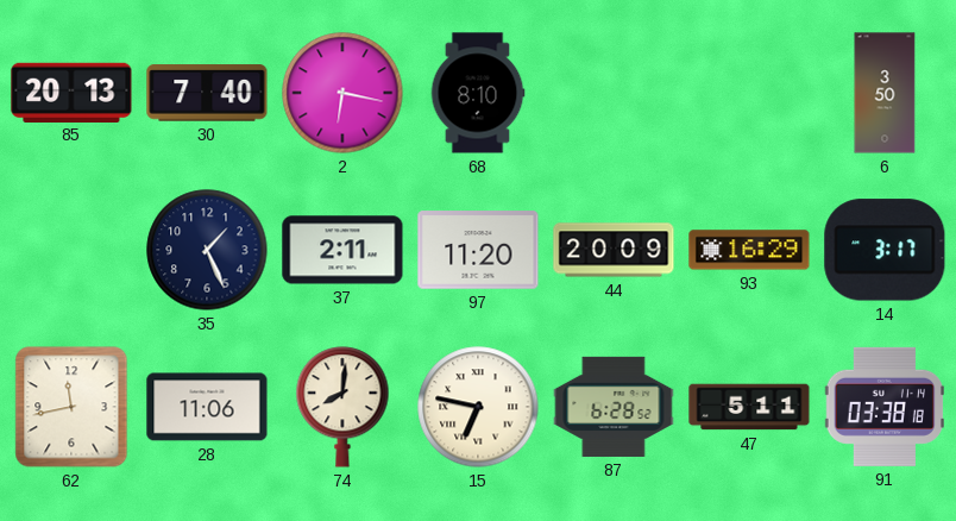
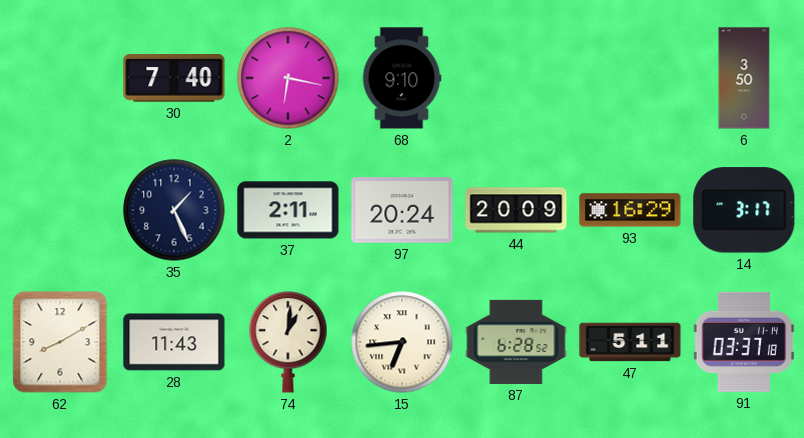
85: 20:13 -> none
68: 8:10 -> 9:10
97: 11:20 -> 20:24
62: 11:43 -> 8:10
28: 11:06 -> 11:43
74: 8:01 -> 1:01
15: 6:47 -> 6:44
91: 03:38 -> 03:37
